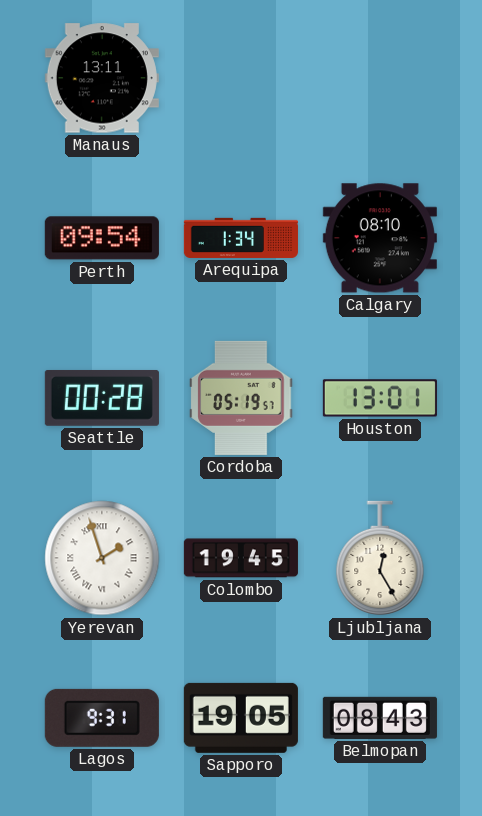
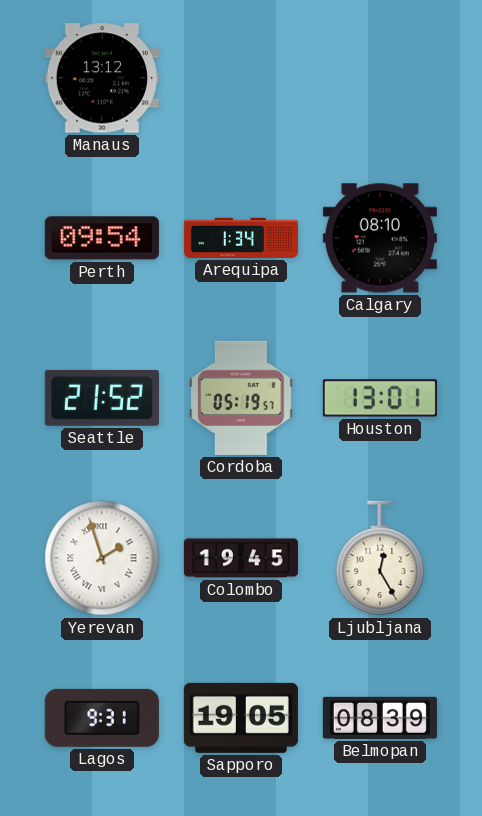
Manaus: 13:11 -> 13:12
Seattle: 00:28 -> 21:52
Belmopan: 08:43 -> 08:39
